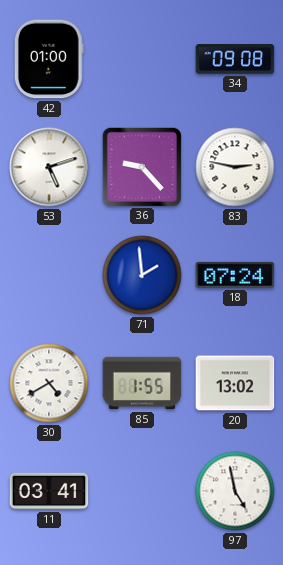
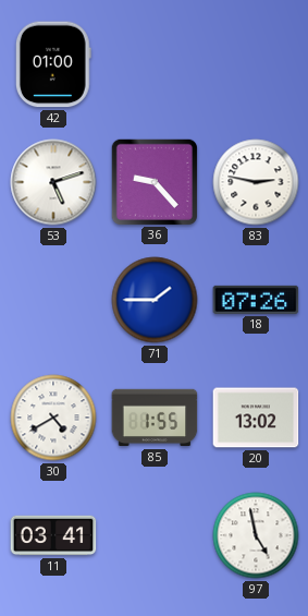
34: 09:08 -> none
71: 1:59 -> 1:45
18: 07:24 -> 07:26
